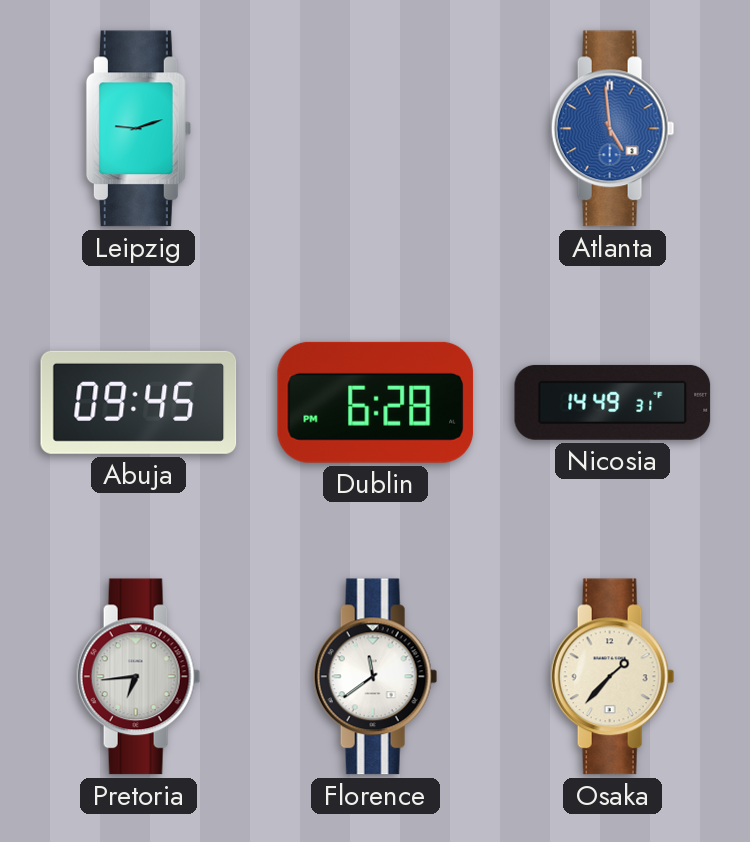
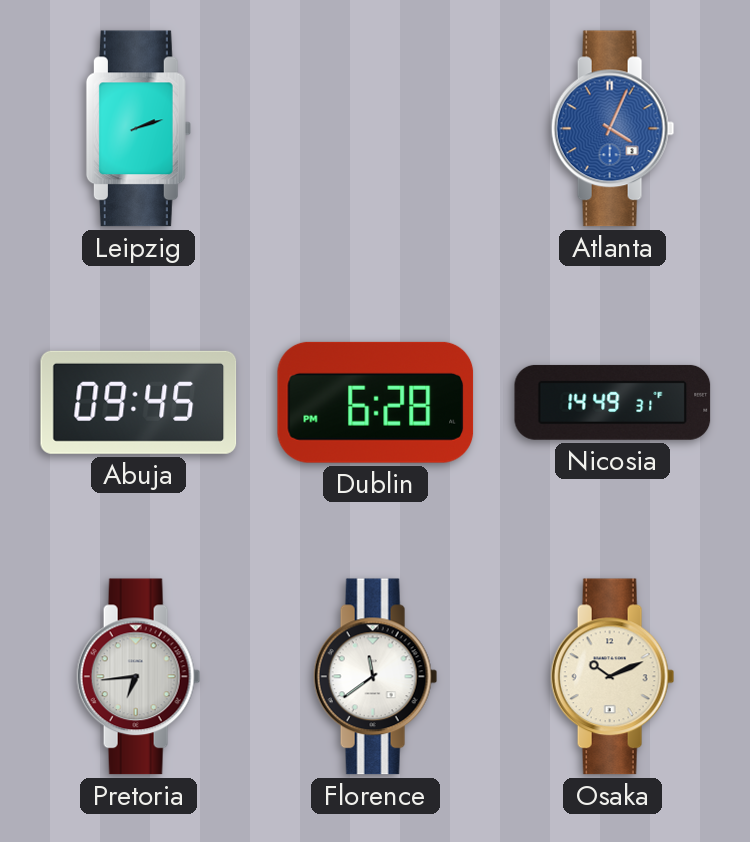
Leipzig: 9:12 -> 2:12
Atlanta: 4:59 -> 4:04
Osaka: 1:37 -> 10:11
